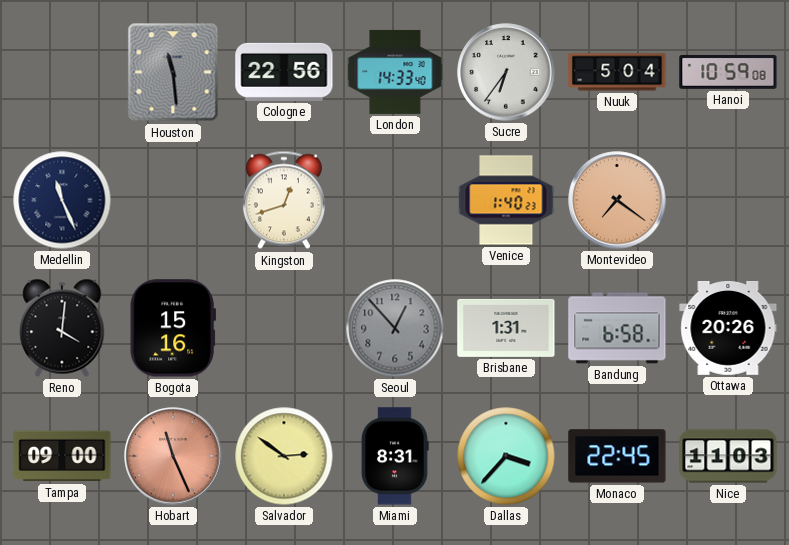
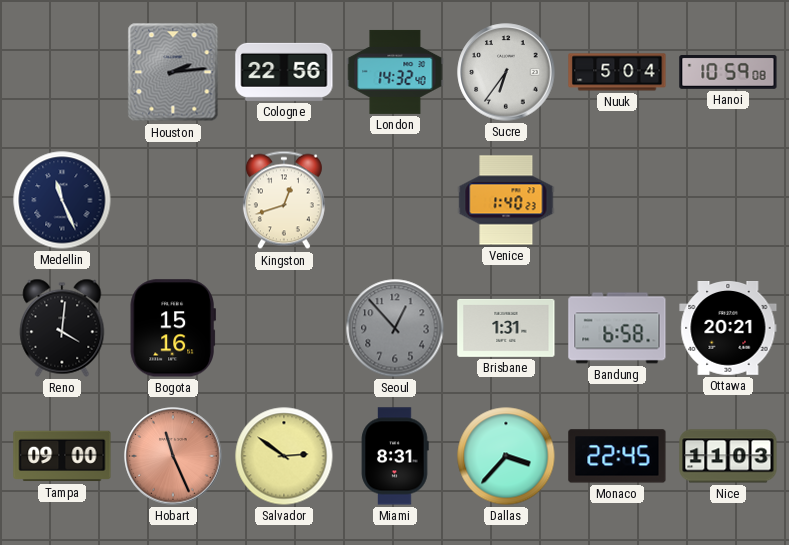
Houston: 11:29 -> 2:14
London: 14:33 -> 14:32
Montevideo: 7:21 -> none
Ottawa: 20:26 -> 20:21
